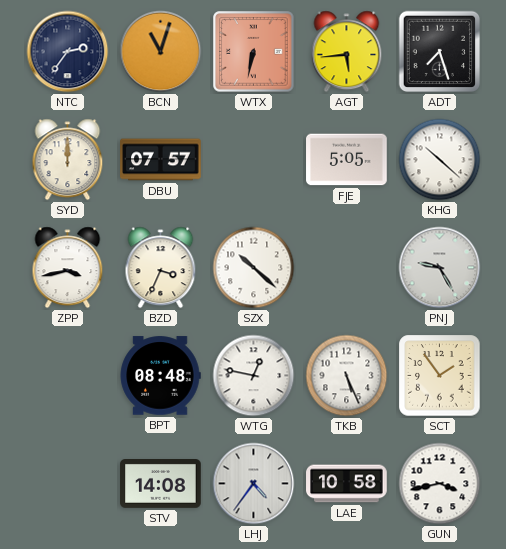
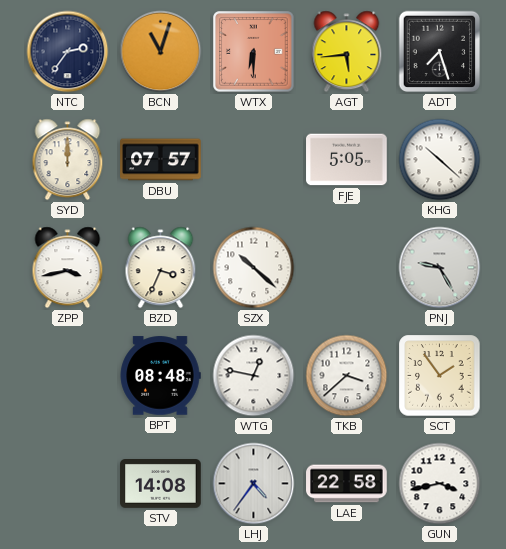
WTX: 6:32 -> 6:30
TKB: 5:26 -> 3:38
LAE: 10:58 -> 22:58
